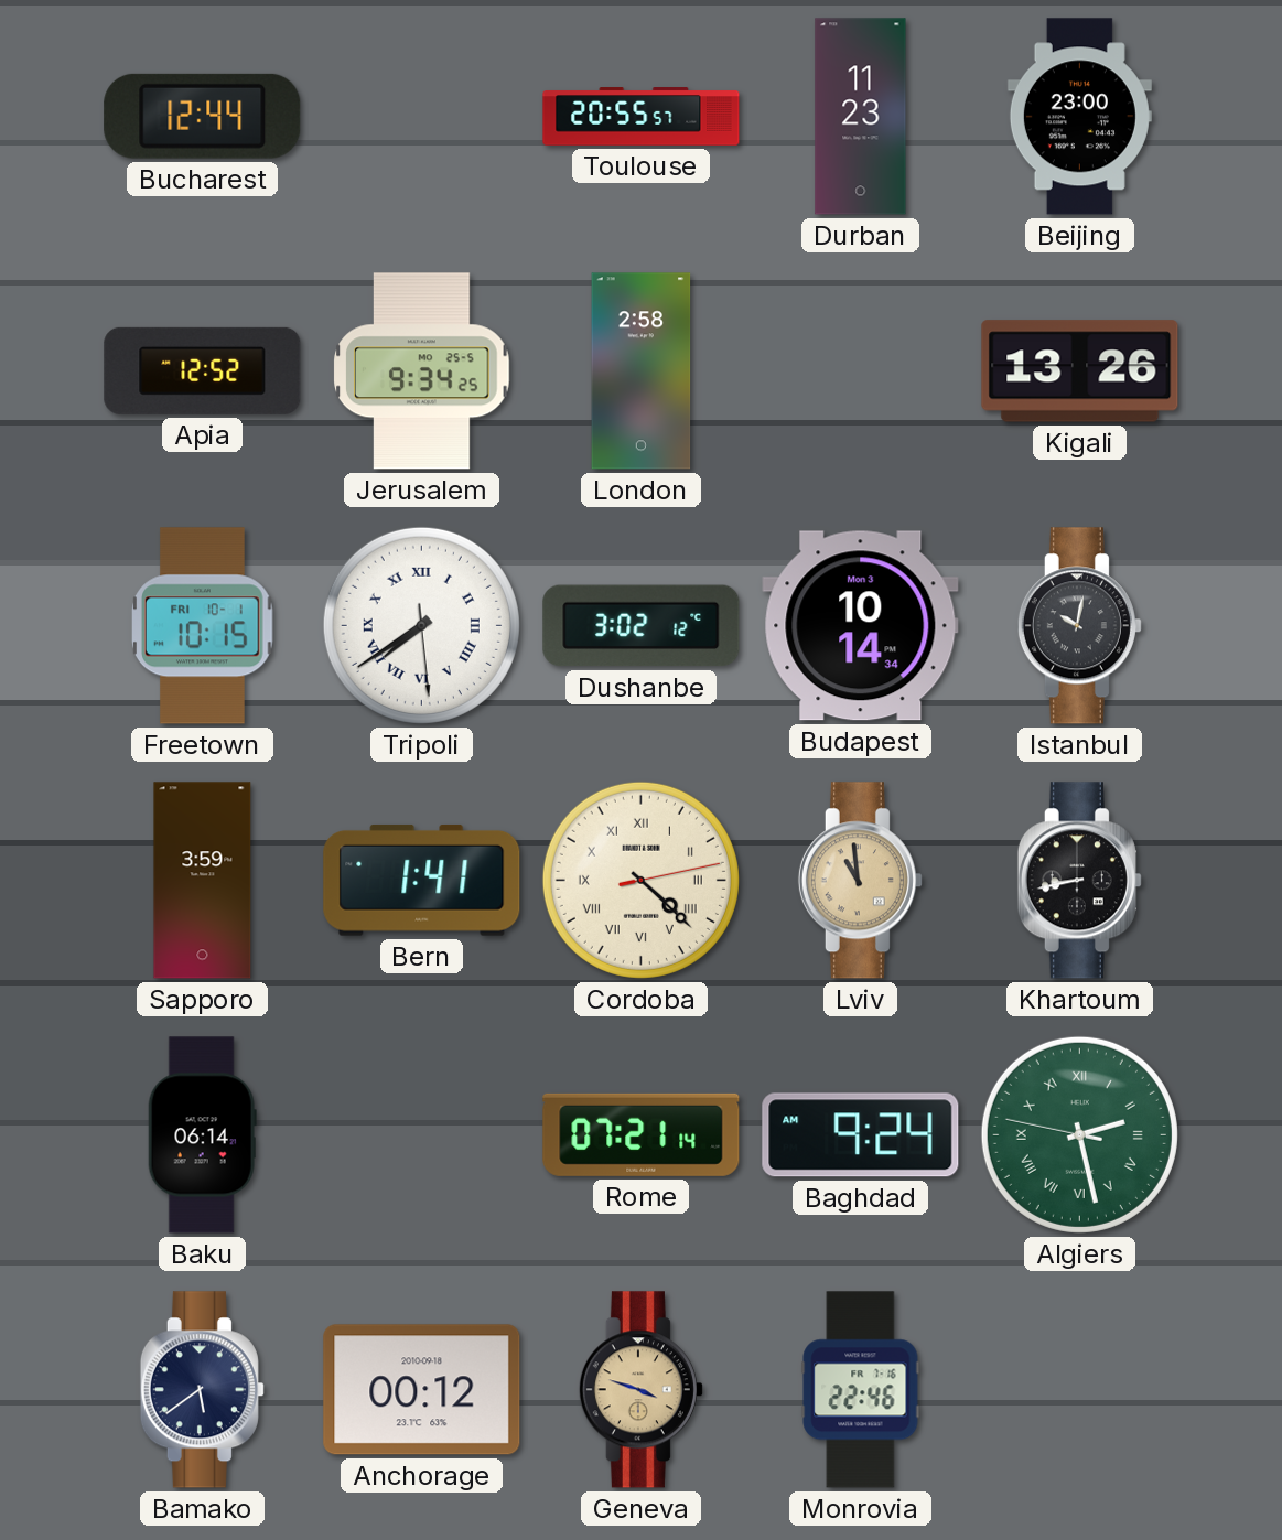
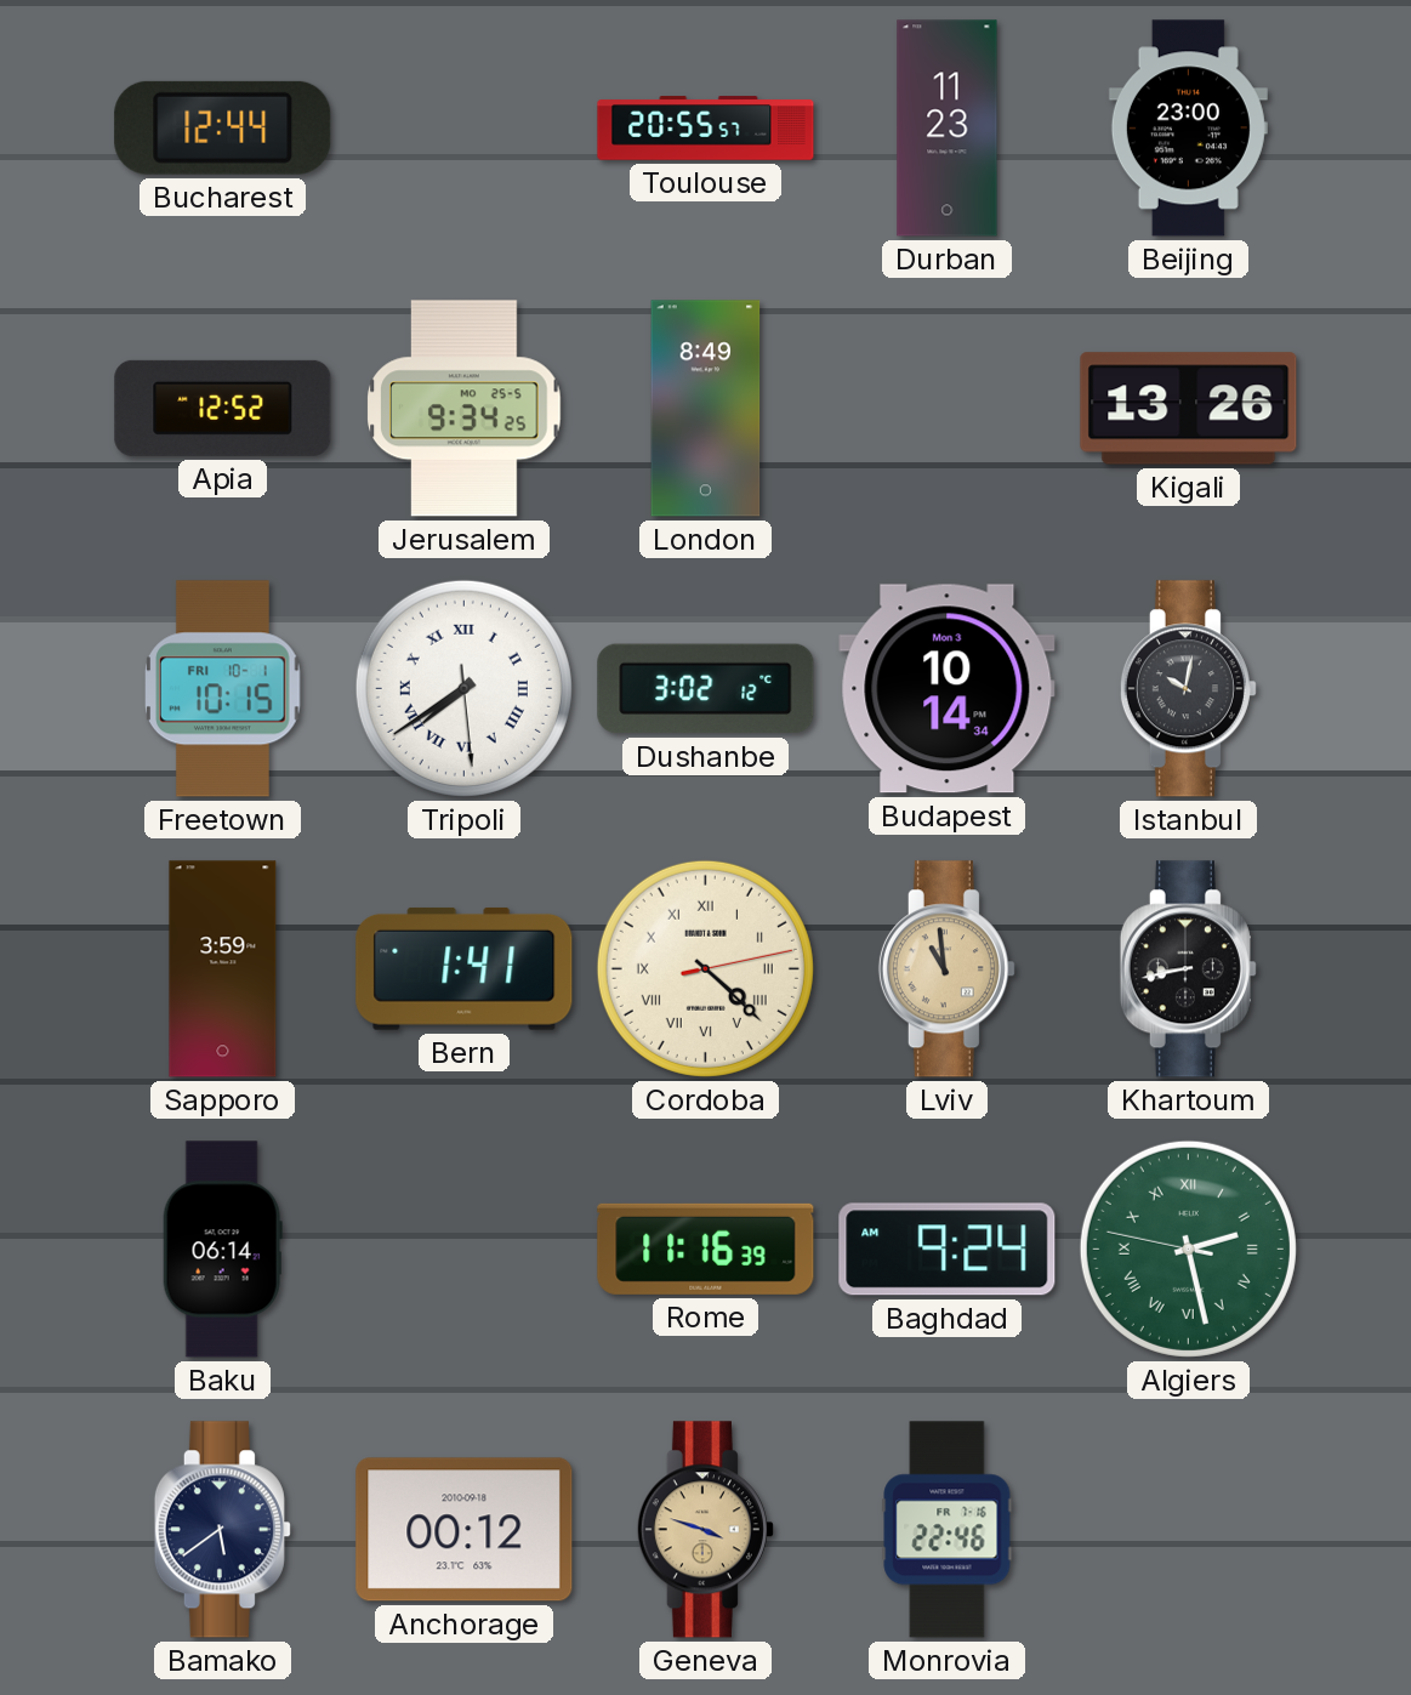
London: 2:58 -> 8:49
Rome: 07:21 -> 11:16
